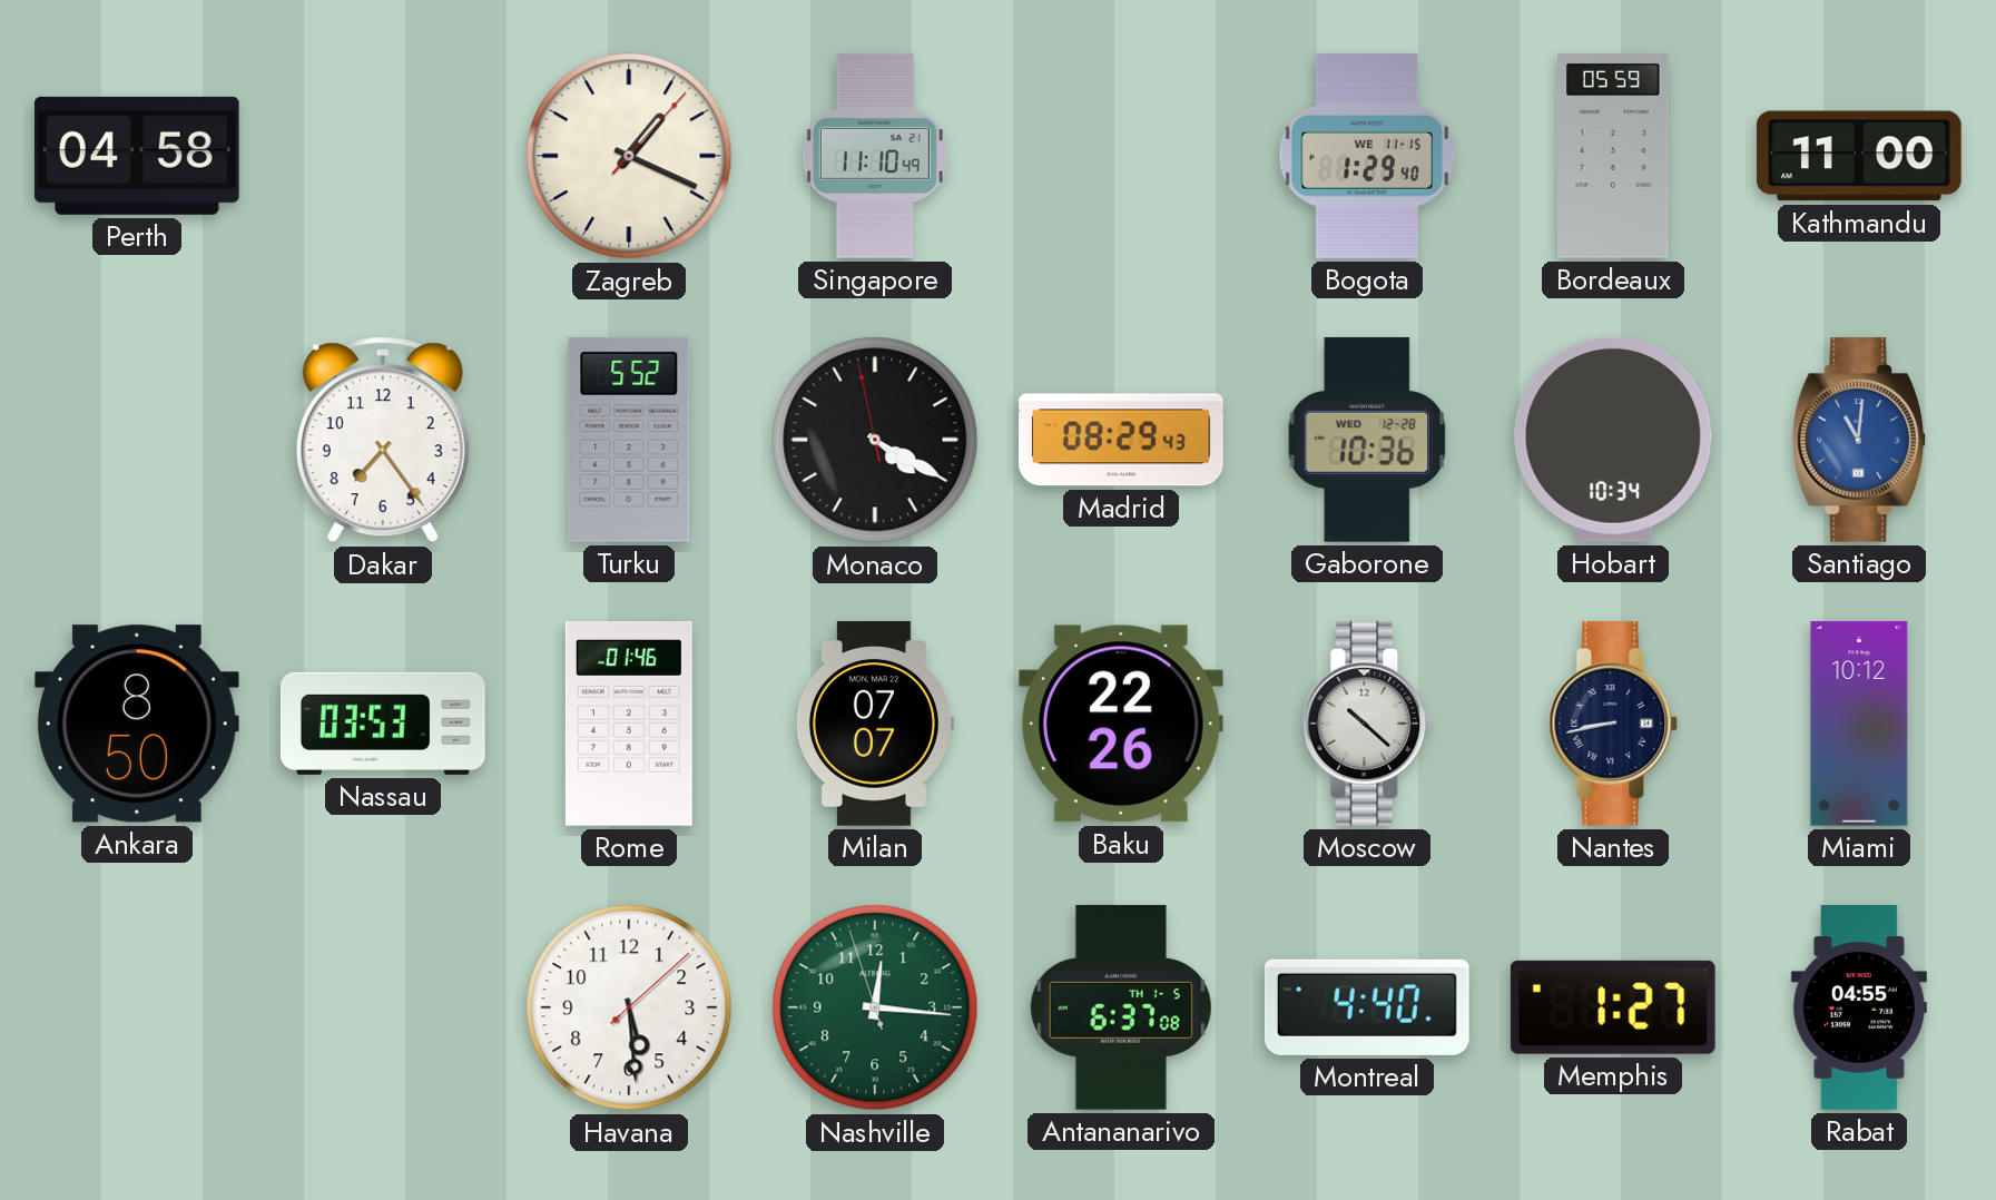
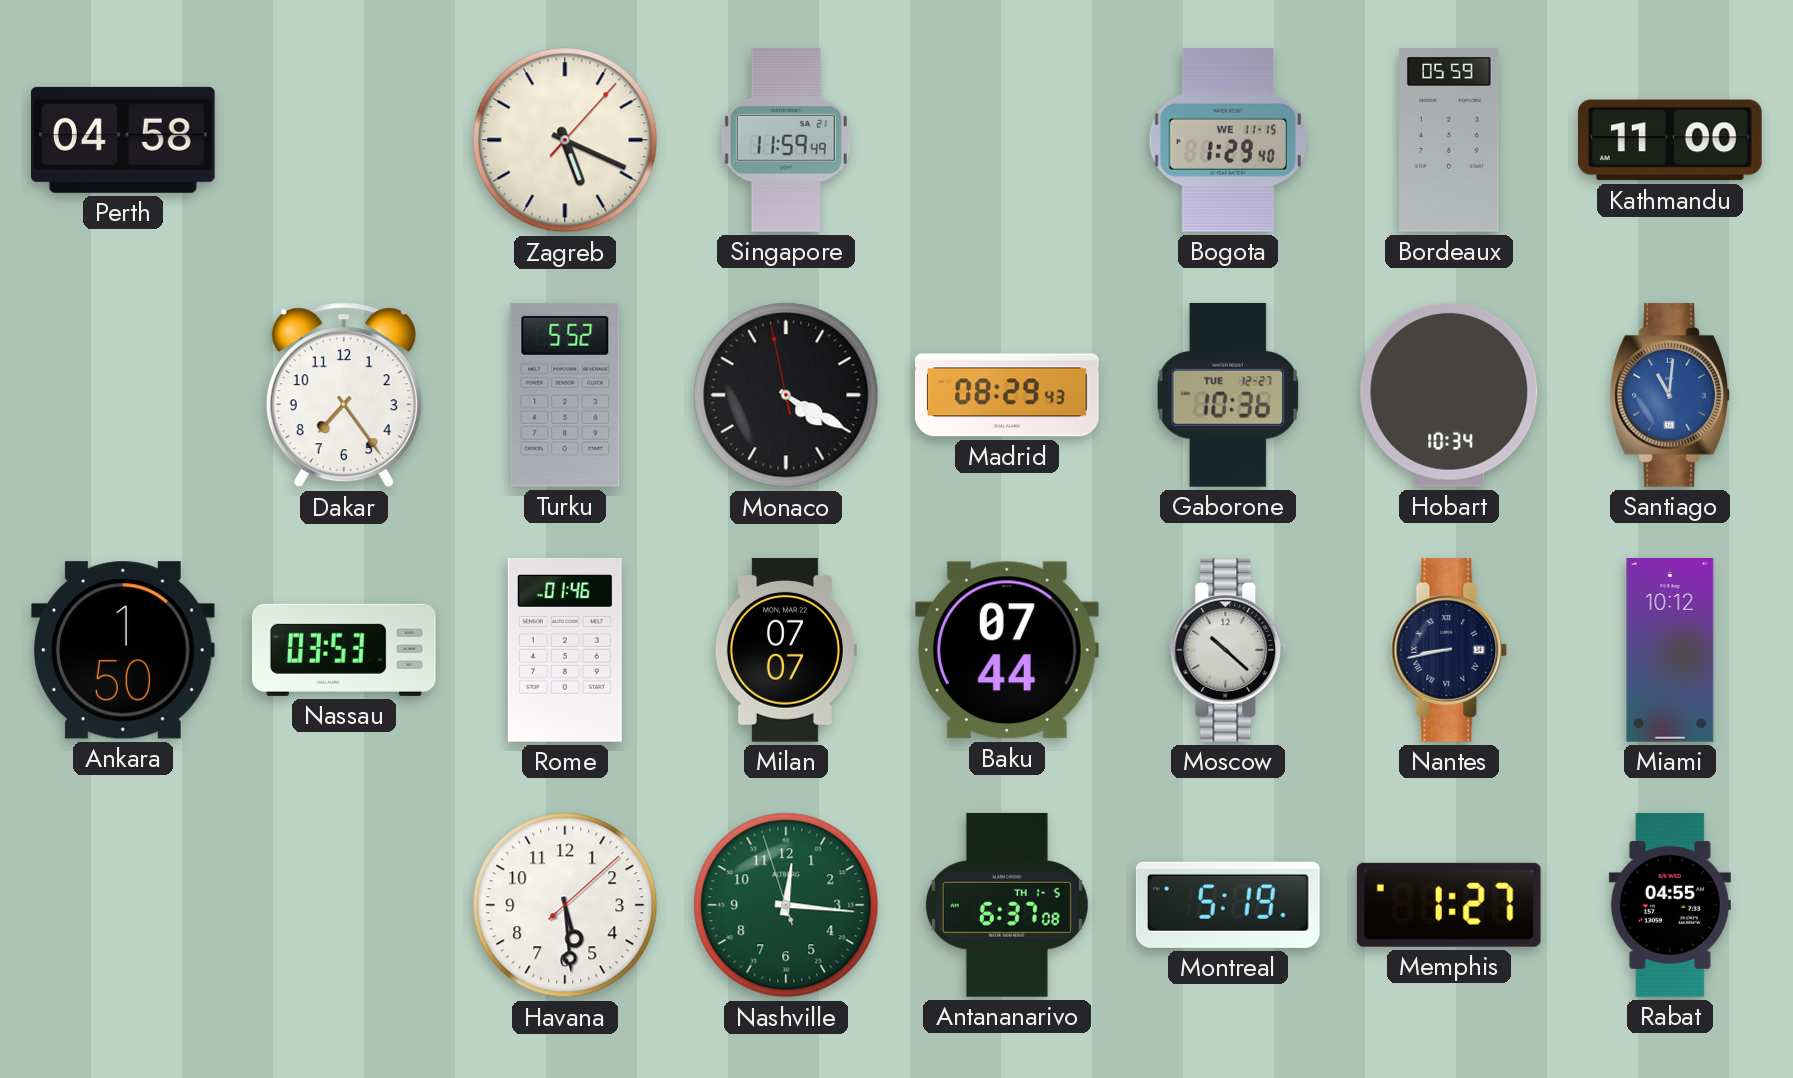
Zagreb: 1:19 -> 5:19
Singapore: 11:10 -> 11:59
Gaborone date: WED 12-28 -> TUE 12-27
Ankara: 8:50 -> 1:50
Baku: 22:26 -> 07:44
Montreal: 4:40 -> 5:19
